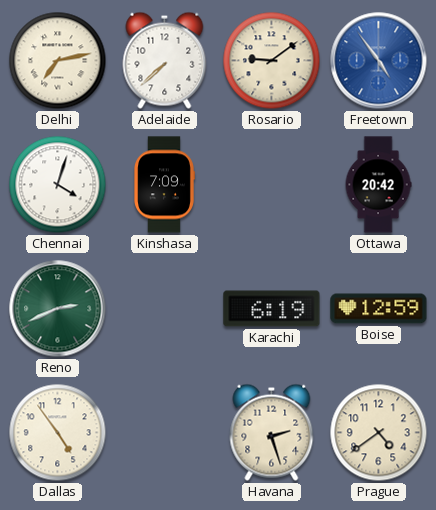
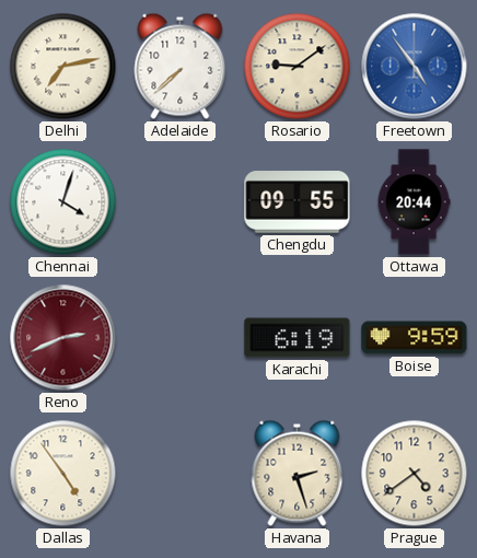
Kinshasa: 7:09 -> none
Chengdu: none -> 09:55
Ottawa: 20:42 -> 20:44
Reno dial: green -> burgundy
Boise: 12:59 -> 9:59
